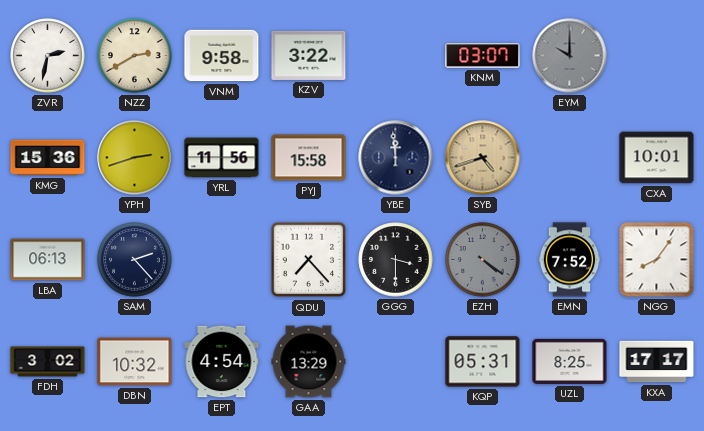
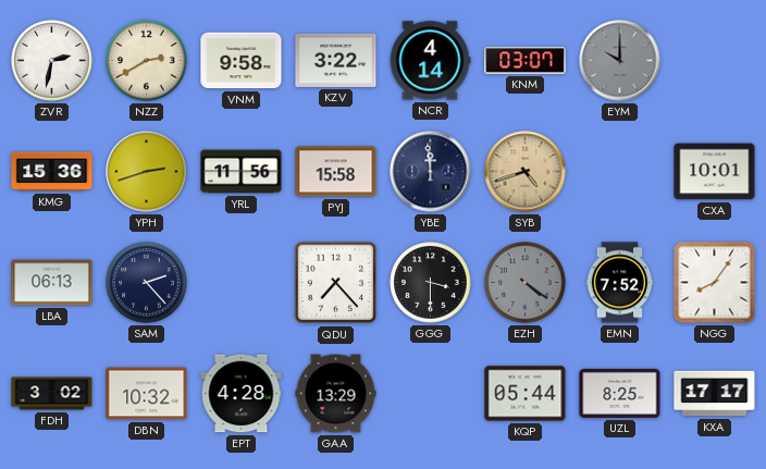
NCR: none -> 4:14
EPT: 4:54 -> 4:28
KQP: 05:31 -> 05:44
